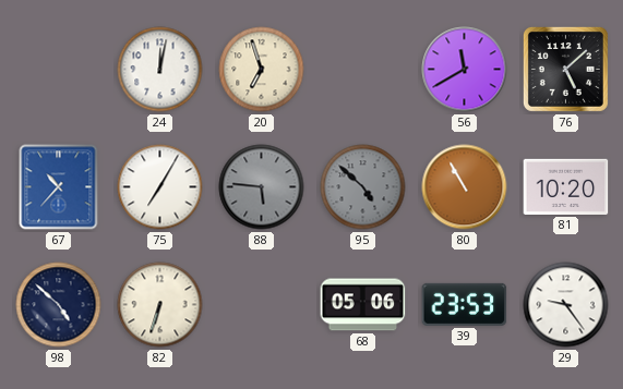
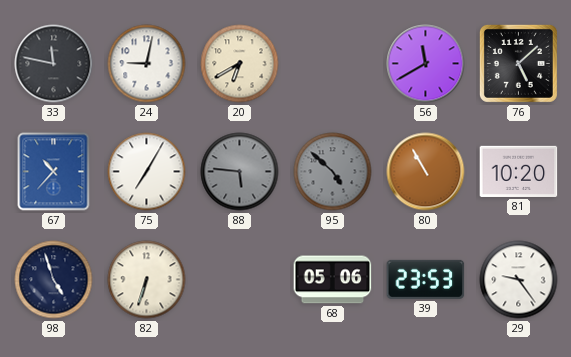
33: none -> 11:47
24: 12:02 -> 9:02
20: 6:57 -> 6:40
98: 4:52 -> 4:57
